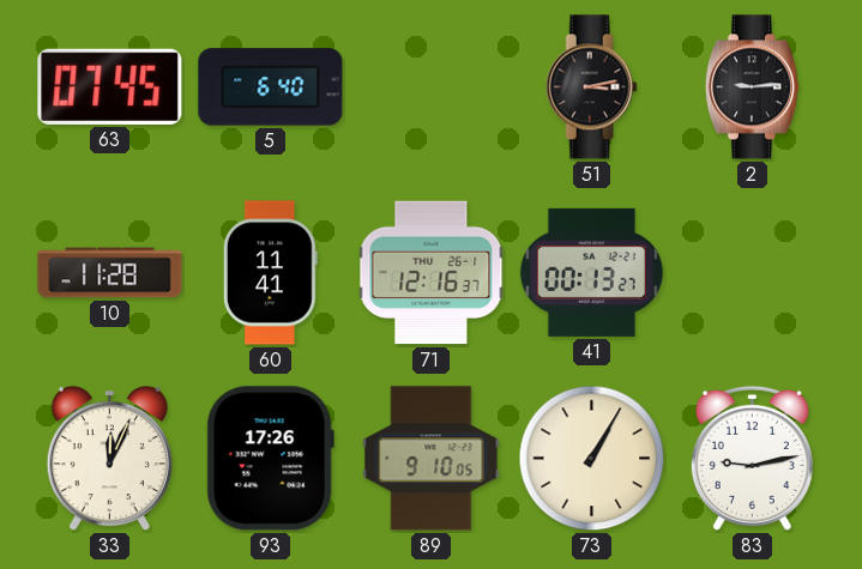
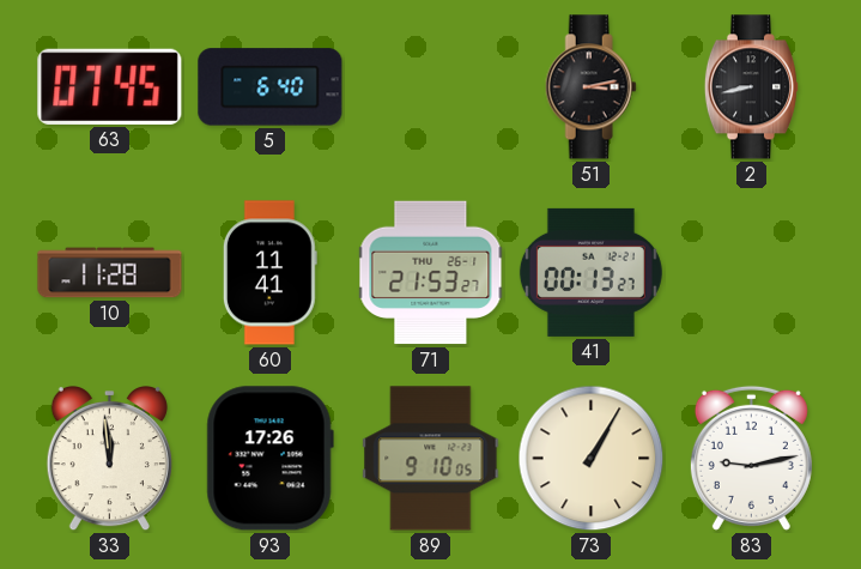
2: 9:14 -> 8:43
71: 12:16 -> 21:53
33: 12:04 -> 11:59
